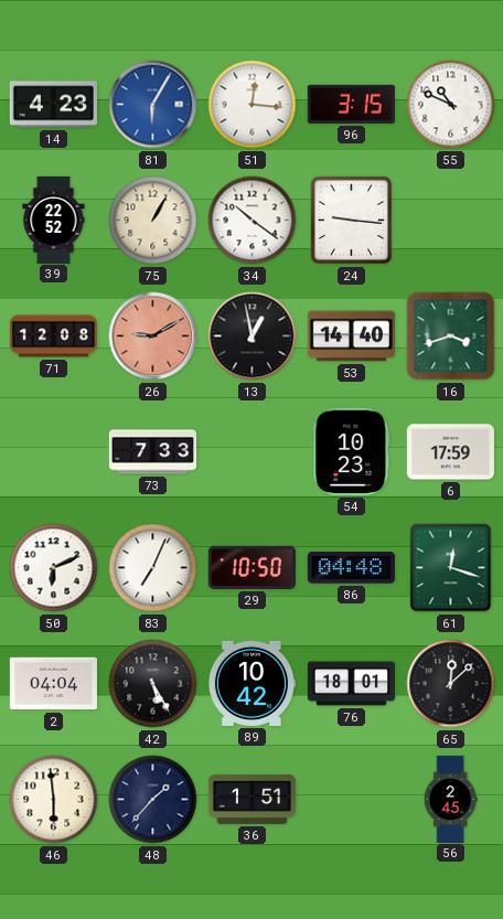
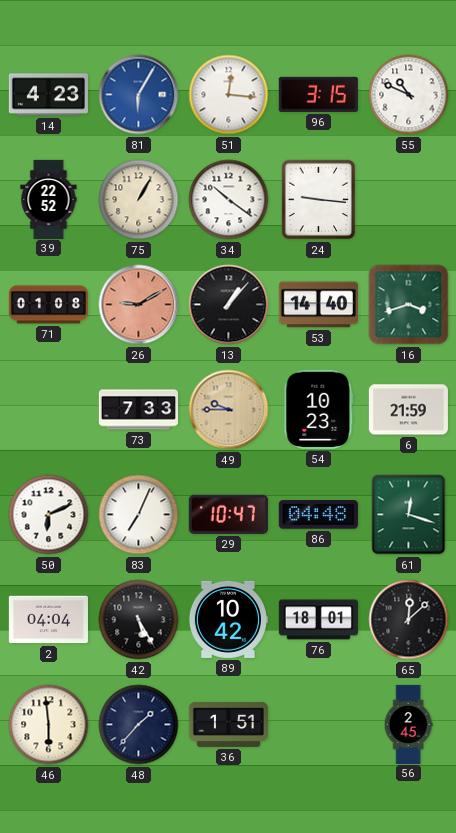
71: 12:08 -> 01:08
13: 12:58 -> 1:07
49: none -> 9:45
6: 17:59 -> 21:59
29: 10:50 -> 10:47
